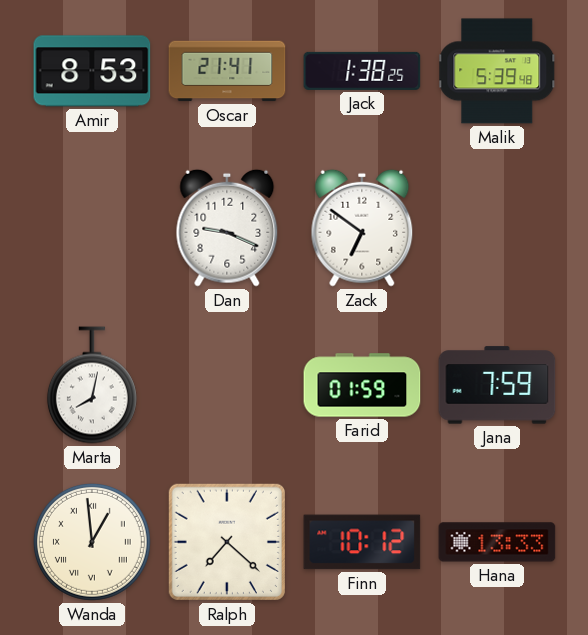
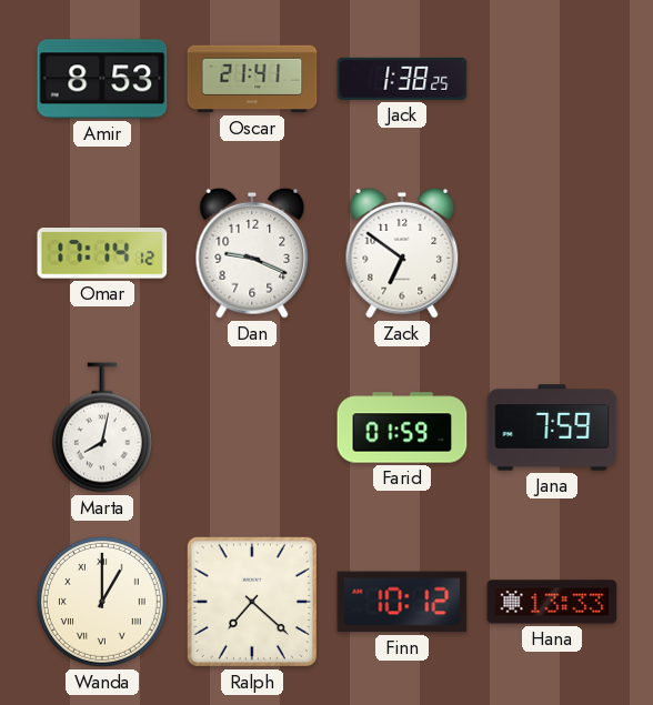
Malik: 5:39 -> none
Omar: none -> 17:14
Wanda: 12:59 -> 1:00
